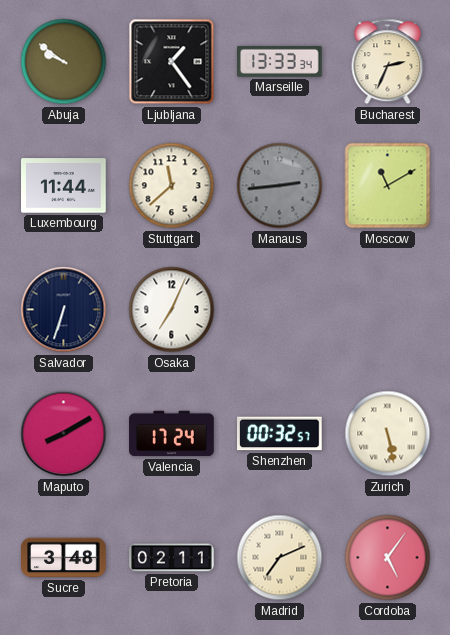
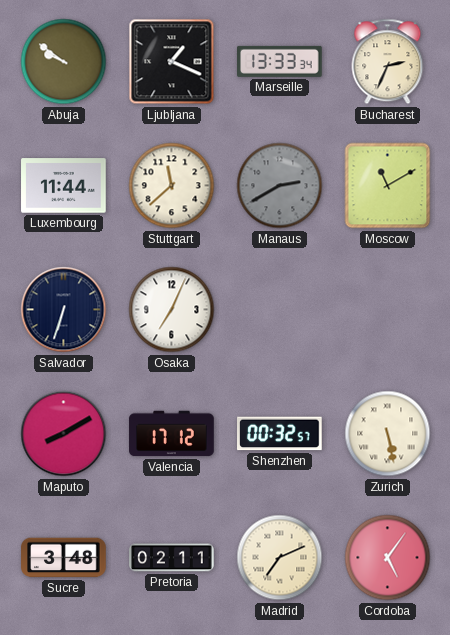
Ljubljana: 1:24 -> 1:19
Manaus: 2:44 -> 2:40
Valencia: 17:24 -> 17:12
